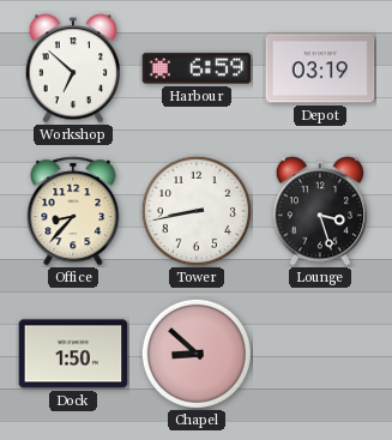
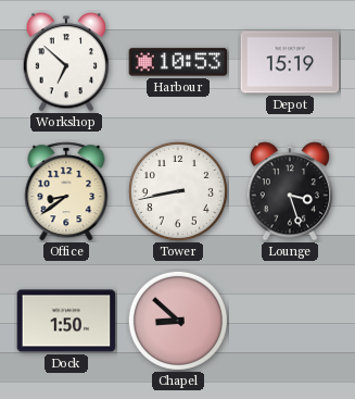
Harbour: 6:59 -> 10:53
Depot: 03:19 -> 15:19
Office: 8:37 -> 8:39
